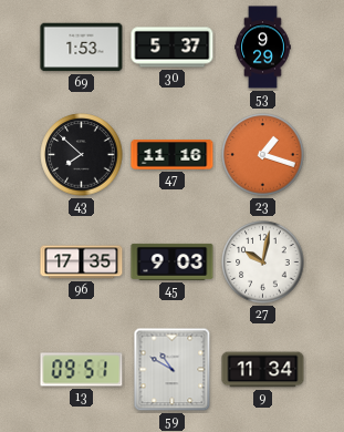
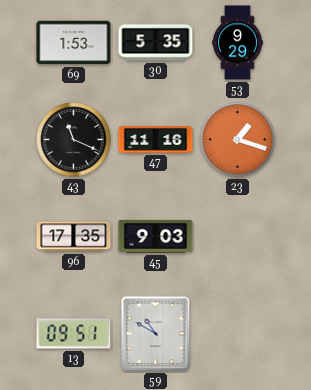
30: 5:37 -> 5:35
43: 7:52 -> 11:19
27: 10:02 -> none
9: 11:34 -> none
